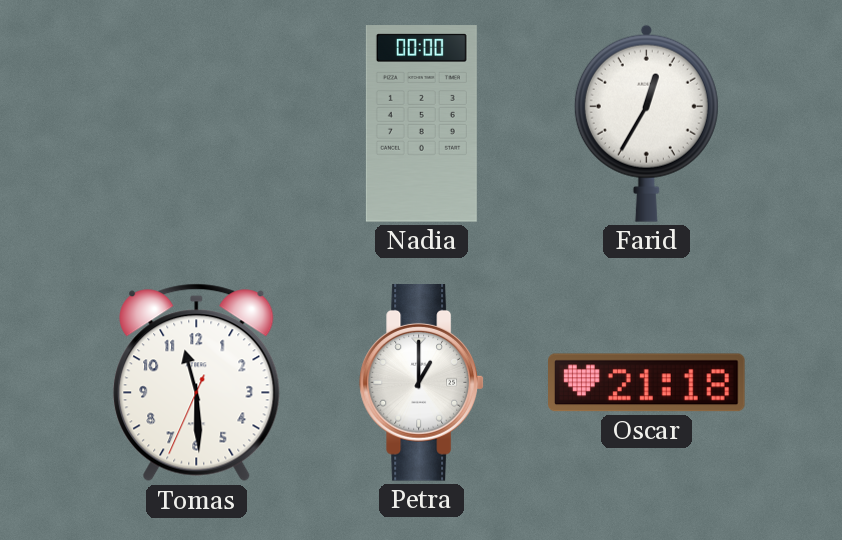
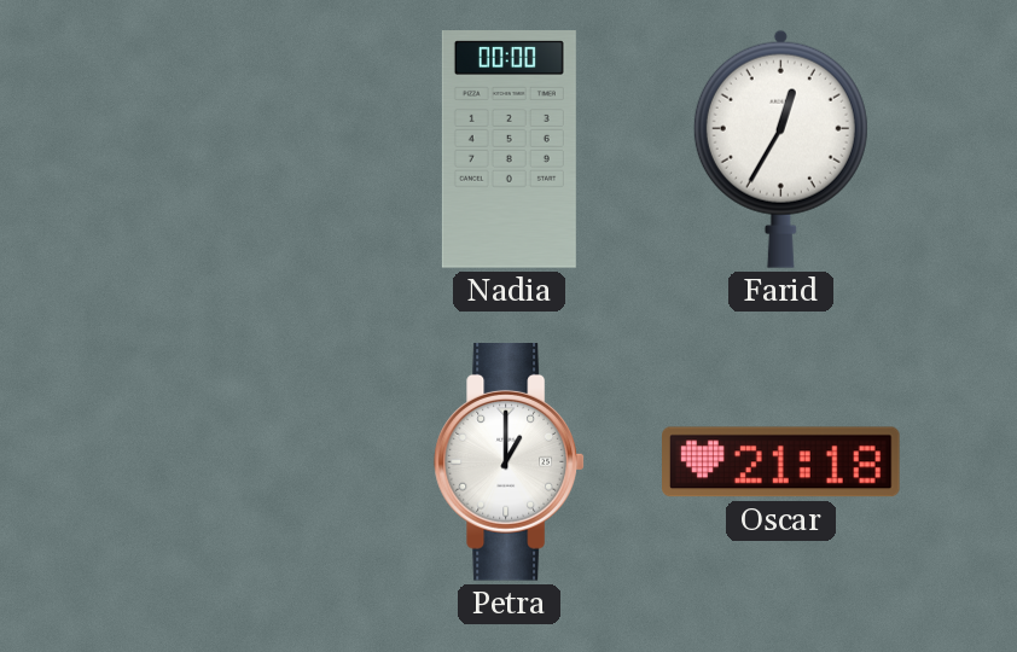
Tomas: 11:29 -> none
